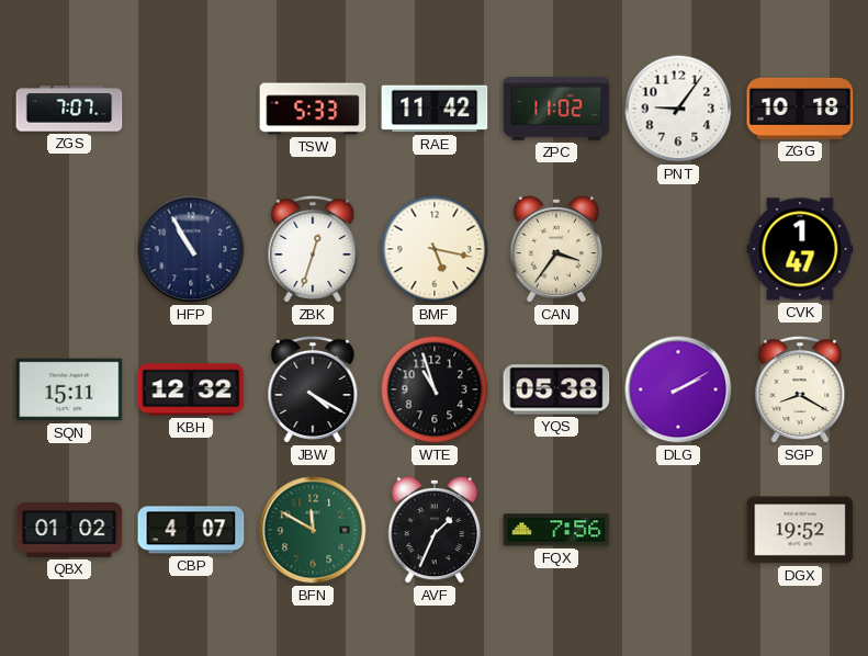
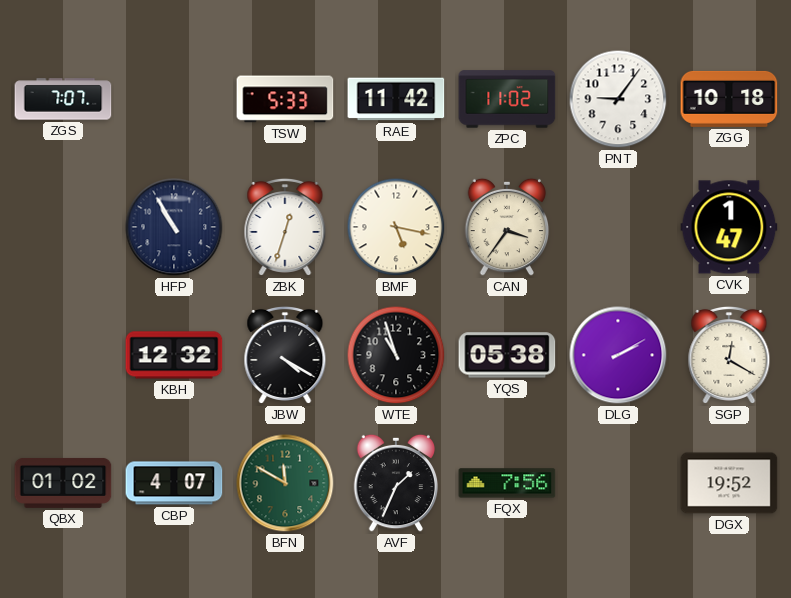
SQN: 15:11 -> none
SGP: 8:20 -> 12:20
